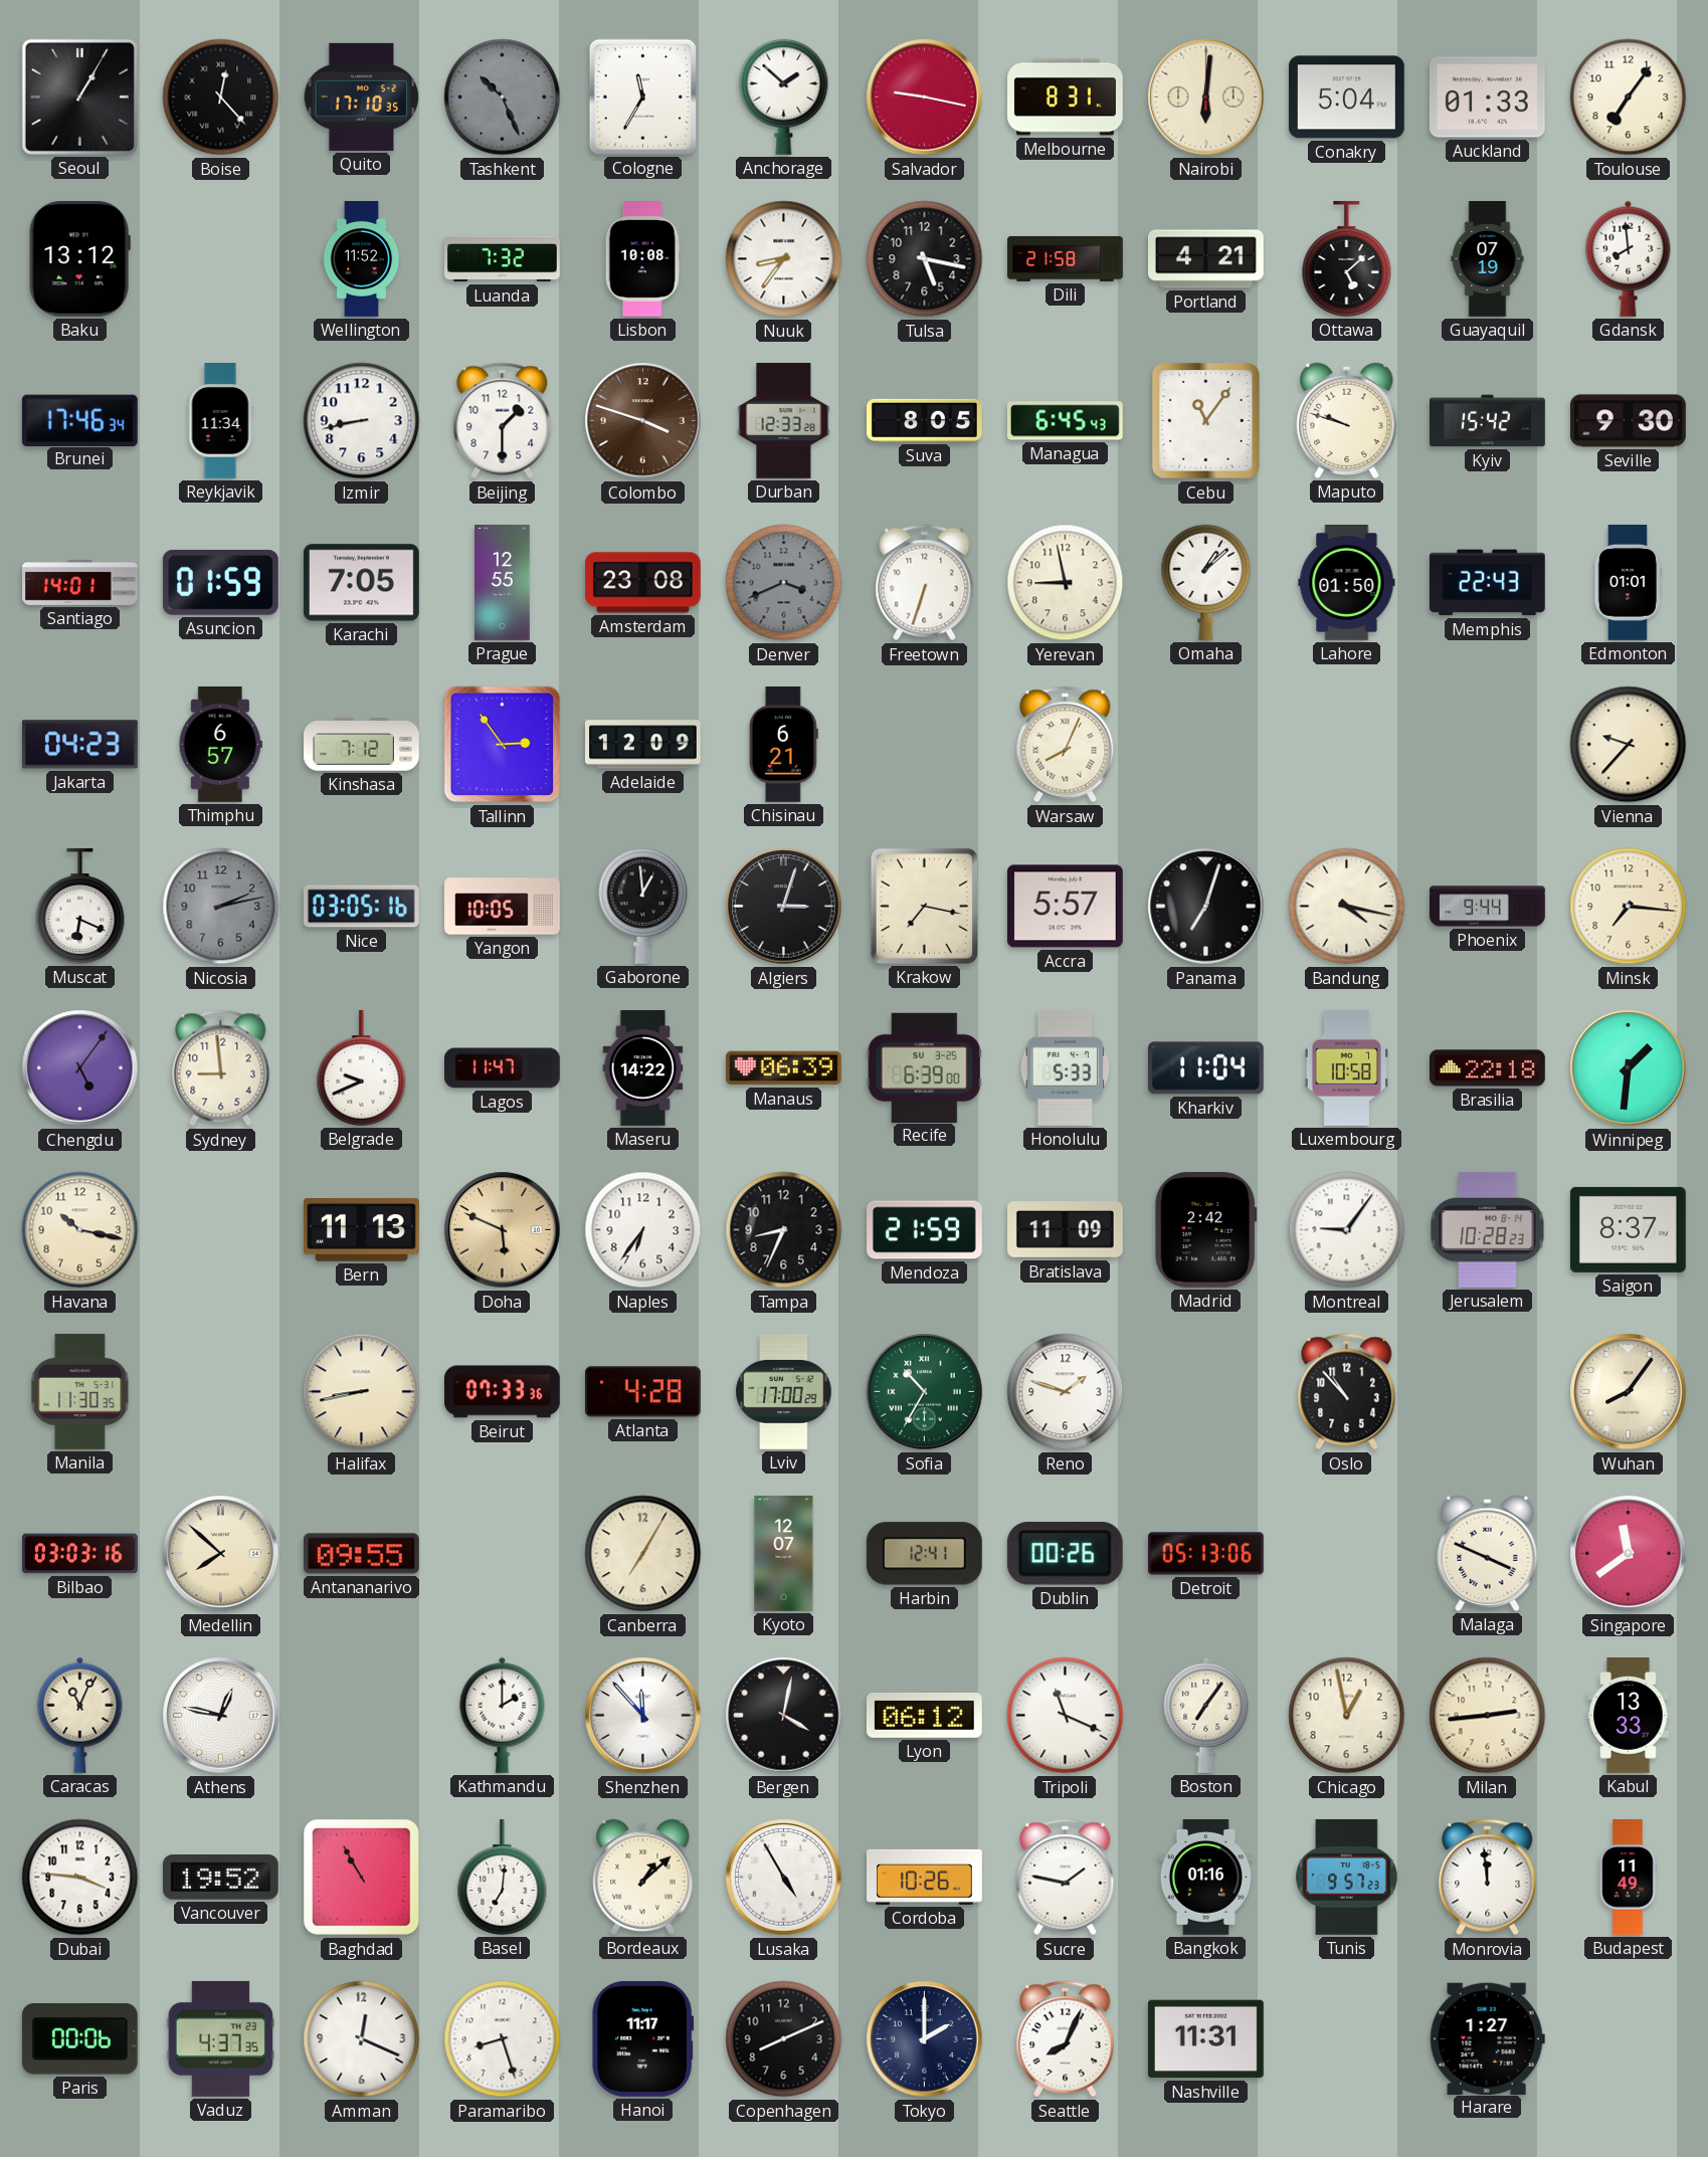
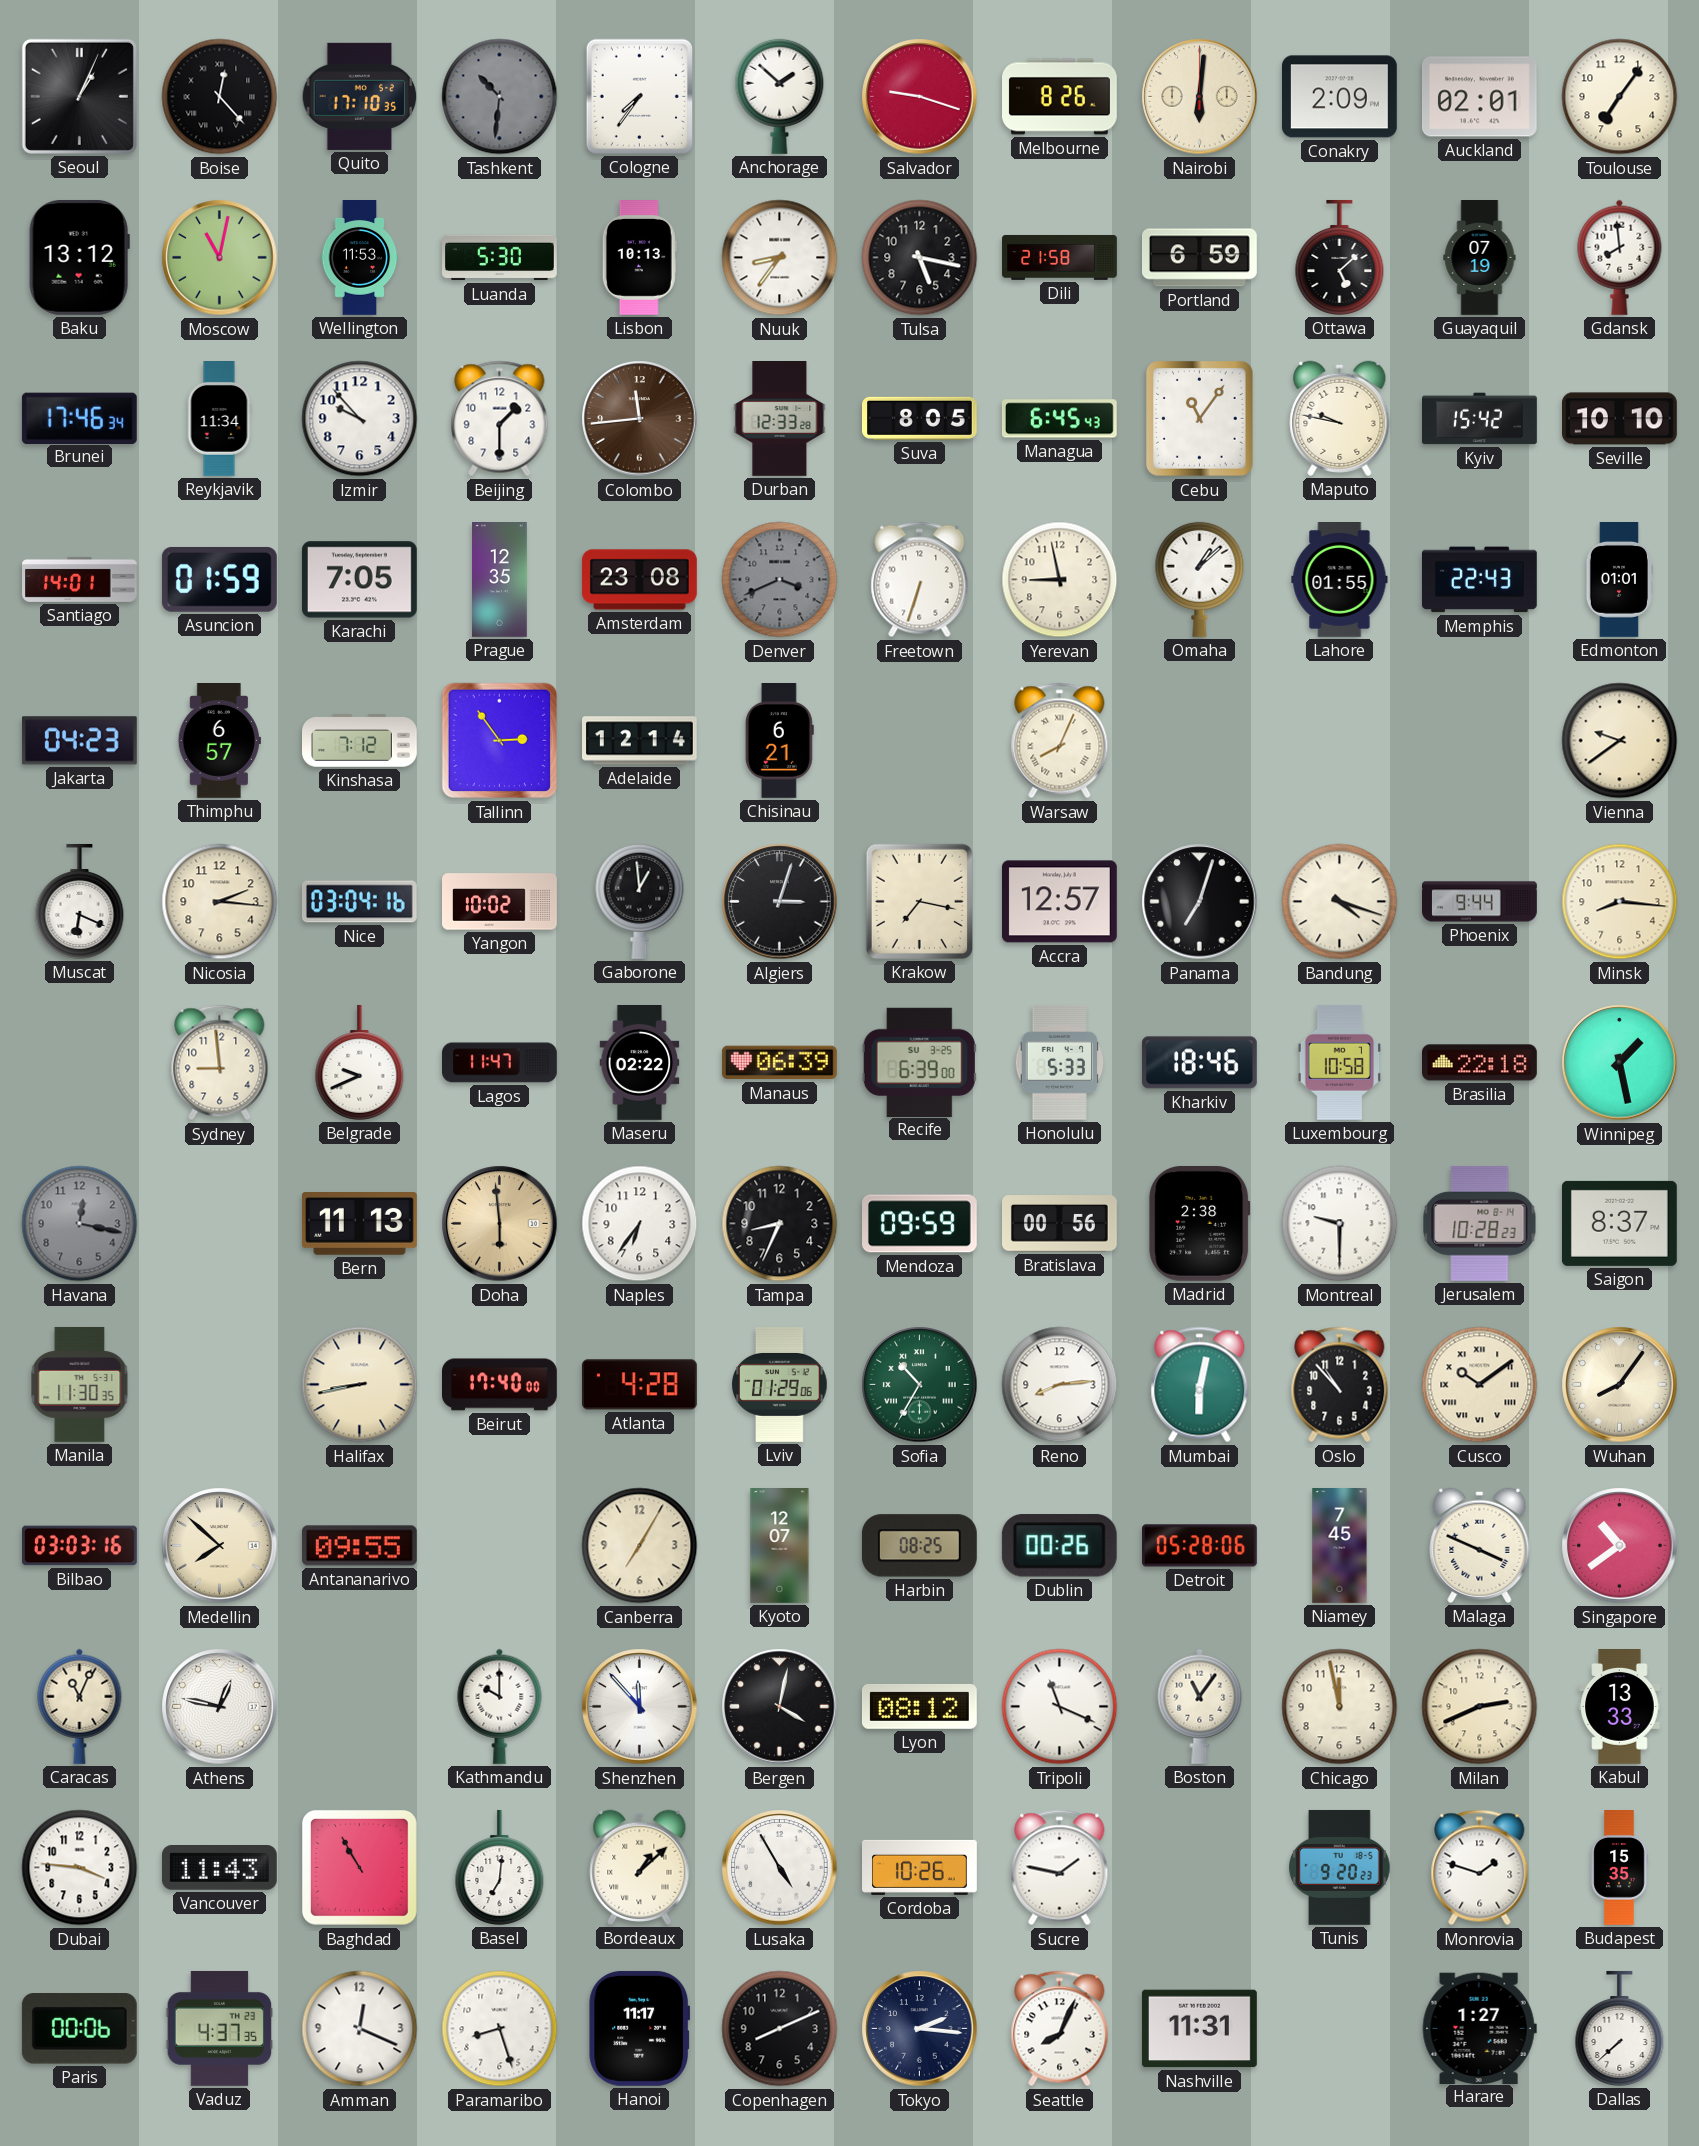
Seoul: 1:05 -> 1:04
Tashkent: 10:26 -> 10:31
Cologne: 11:35 -> 7:36
Salvador: 9:17 -> 9:18
Melbourne: 8:31 -> 8:26
Conakry: 5:04 -> 2:09
Auckland: 01:33 -> 02:01
Moscow: none -> 11:02
Wellington: 11:52 -> 11:53
Luanda: 7:32 -> 5:30
Lisbon: 10:08 -> 10:13
Portland: 4:21 -> 6:59
Izmir: 8:43 -> 9:53
Colombo: 3:48 -> 11:44
Maputo: 9:48 -> 9:47
Seville: 9:30 -> 10:10
Prague: 12:55 -> 12:35
Lahore: 01:50 -> 01:55
Adelaide: 12:09 -> 12:14
Vienna: 9:37 -> 9:39
Nicosia: 2:13 -> 2:16
Nicosia dial: grey -> cream
Nice: 03:05 -> 03:04
Yangon: 10:05 -> 10:02
Accra: 5:57 -> 12:57
Bandung: 4:17 -> 4:18
Minsk: 7:16 -> 8:16
Chengdu: 5:06 -> none
Maseru: 14:22 -> 02:22
Kharkiv: 11:04 -> 18:46
Winnipeg: 1:31 -> 1:28
Havana: 10:17 -> 12:17
Havana dial: cream -> grey
Doha: 5:49 -> 5:59
Mendoza: 21:59 -> 09:59
Bratislava: 11:09 -> 00:56
Madrid: 2:42 -> 2:38
Montreal: 9:06 -> 9:30
Beirut: 07:33 -> 17:40
Lviv: 17:00 -> 01:29
Reno: 1:48 -> 8:14
Mumbai: none -> 6:02
Cusco: none -> 10:09
Harbin: 12:41 -> 08:25
Detroit: 05:13 -> 05:28
Niamey: none -> 7:45
Singapore: 11:39 -> 10:39
Kathmandu: 2:00 -> 10:00
Lyon: 06:12 -> 08:12
Boston: 7:06 -> 11:06
Chicago: 12:58 -> 11:58
Milan: 2:44 -> 2:41
Vancouver: 19:52 -> 11:43
Bangkok: 01:16 -> none
Tunis: 9:57 -> 9:20
Monrovia: 11:59 -> 1:48
Budapest: 11:49 -> 15:35
Tokyo: 2:00 -> 2:16
Dallas: none -> 7:38
